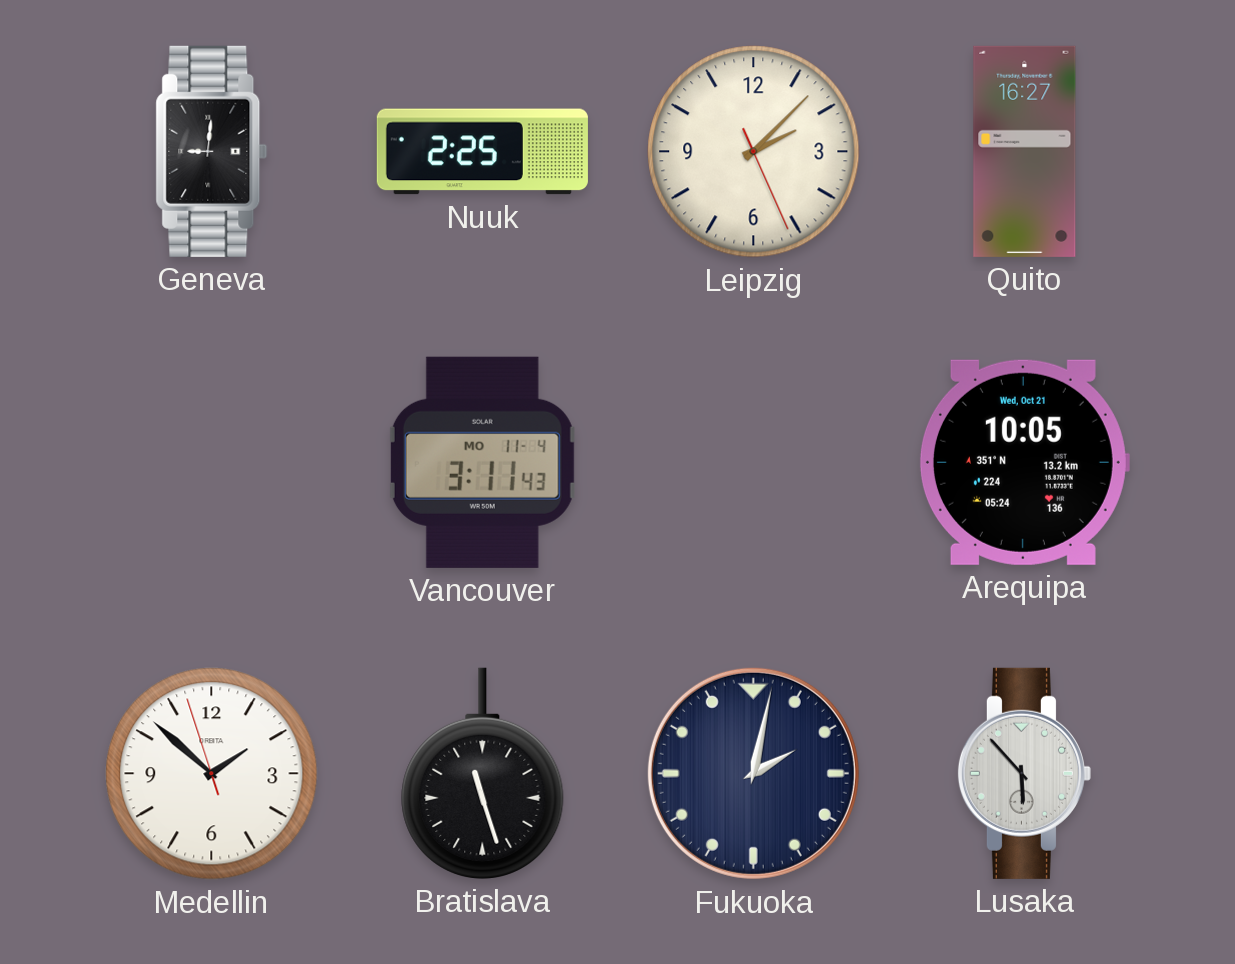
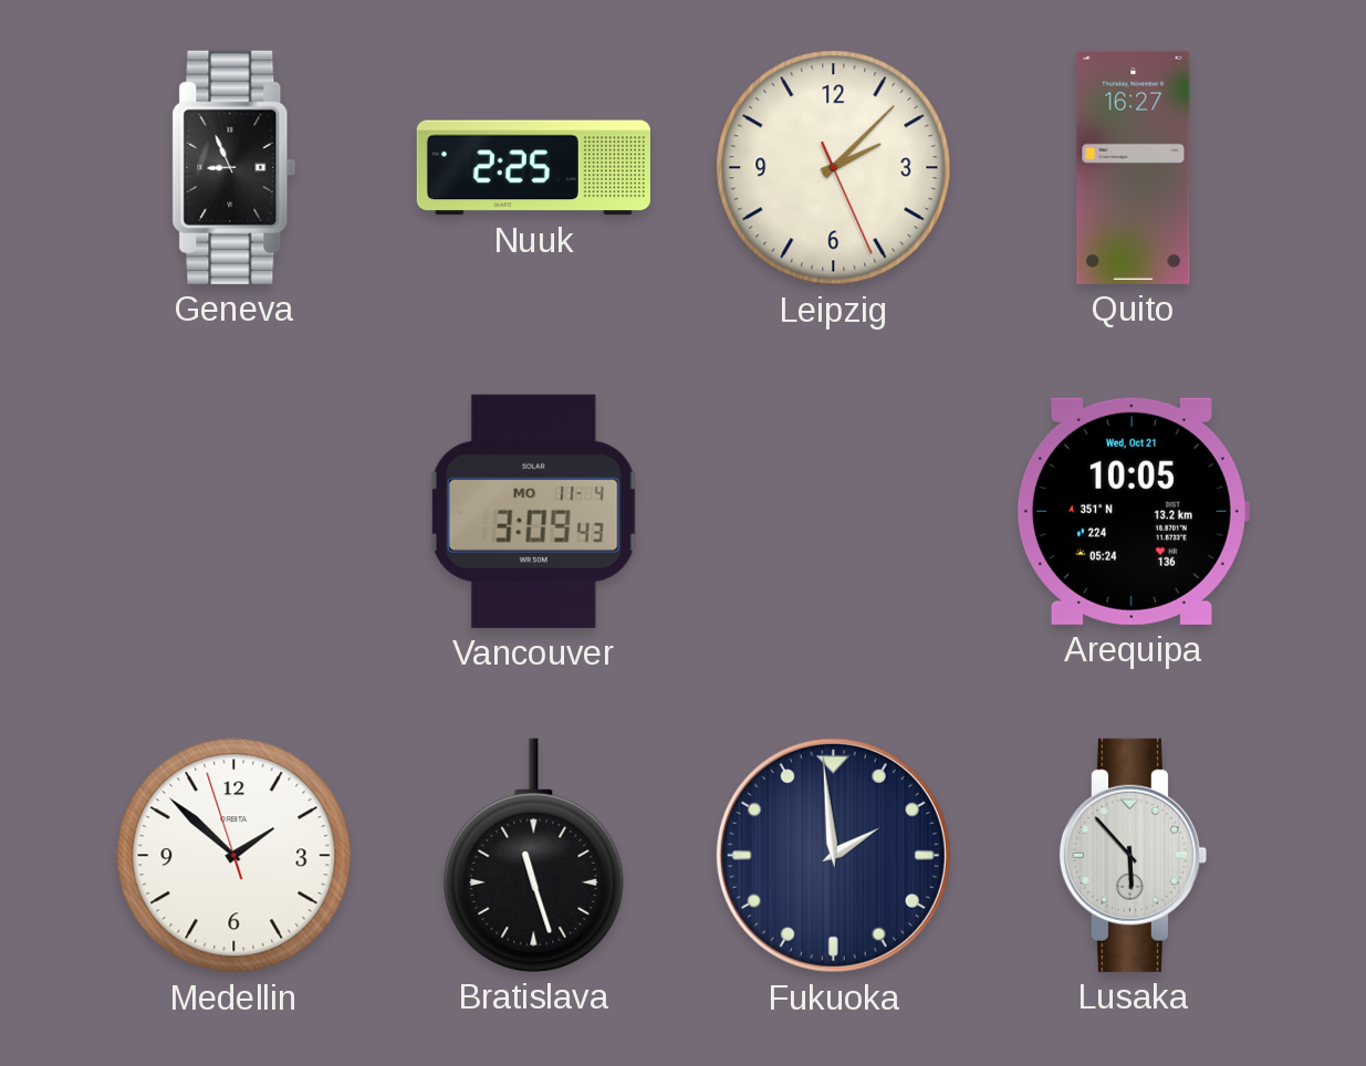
Geneva: 9:01 -> 8:56
Vancouver: 3:11 -> 3:09
Fukuoka: 2:02 -> 1:59
